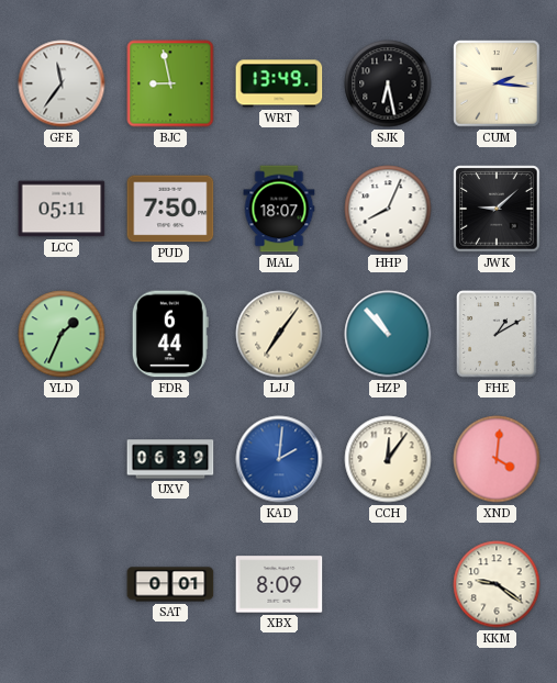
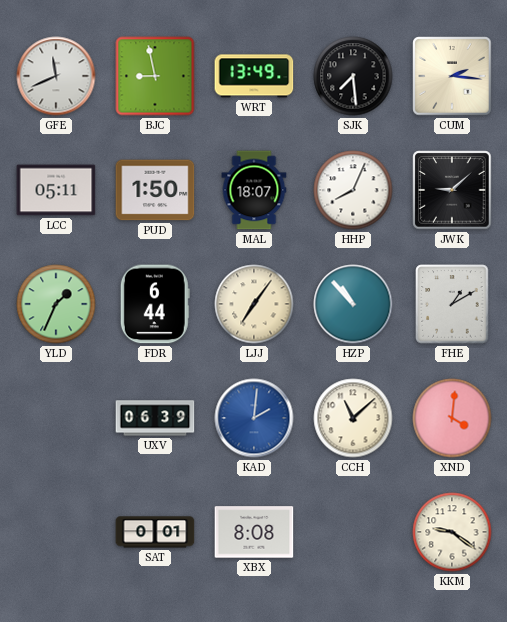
GFE: 11:36 -> 11:41
SJK: 6:28 -> 7:29
PUD: 7:50 -> 1:50
CCH: 12:06 -> 11:08
XBX: 8:09 -> 8:08
